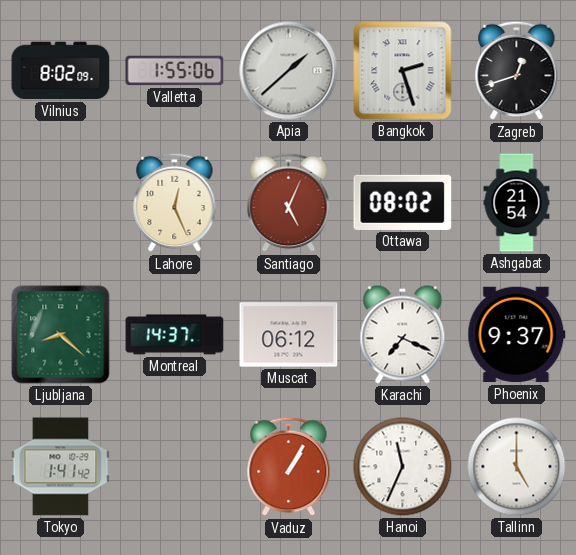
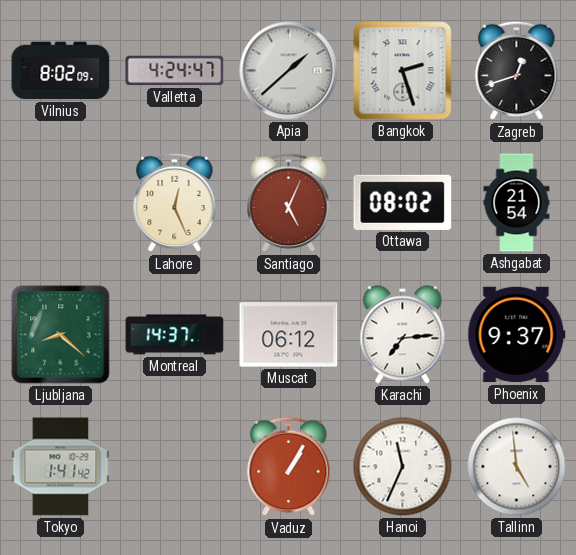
Valletta: 1:55 -> 4:24
Karachi: 7:19 -> 7:14
Tallinn: 5:00 -> 4:59
